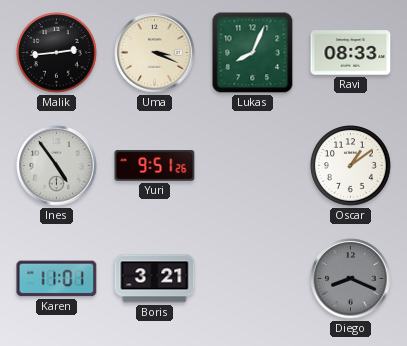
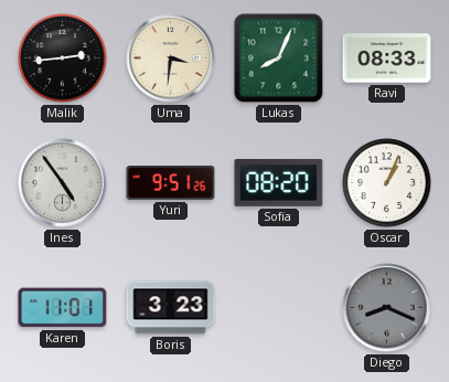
Uma: 3:19 -> 3:31
Sofia: none -> 08:20
Oscar: 1:09 -> 1:04
Boris: 3:21 -> 3:23
